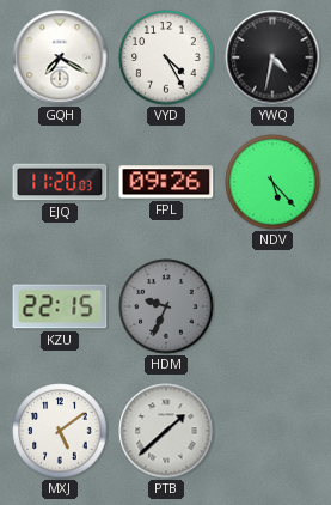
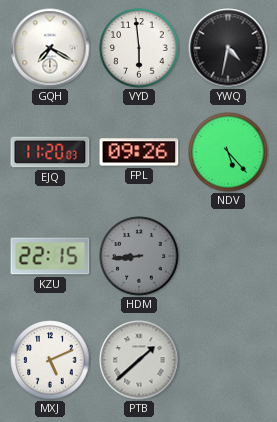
VYD: 4:25 -> 5:59
HDM: 9:34 -> 8:44
MXJ: 5:09 -> 5:11
